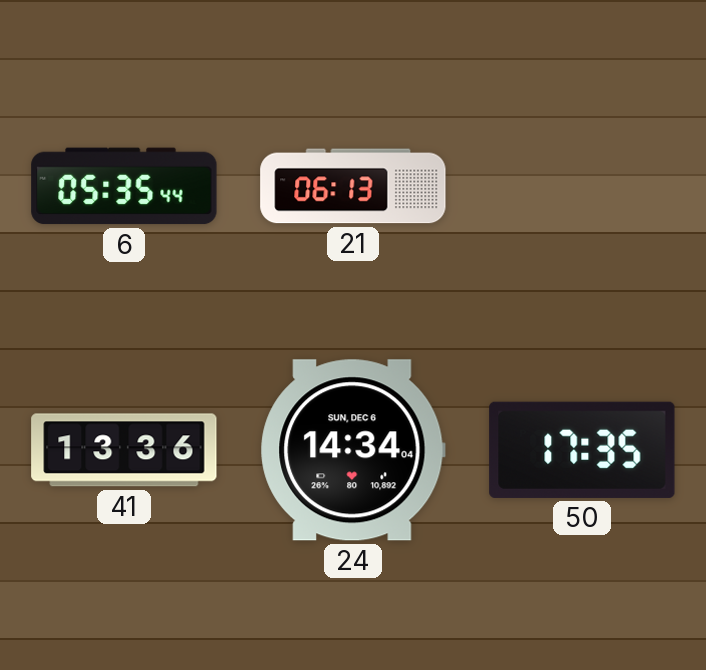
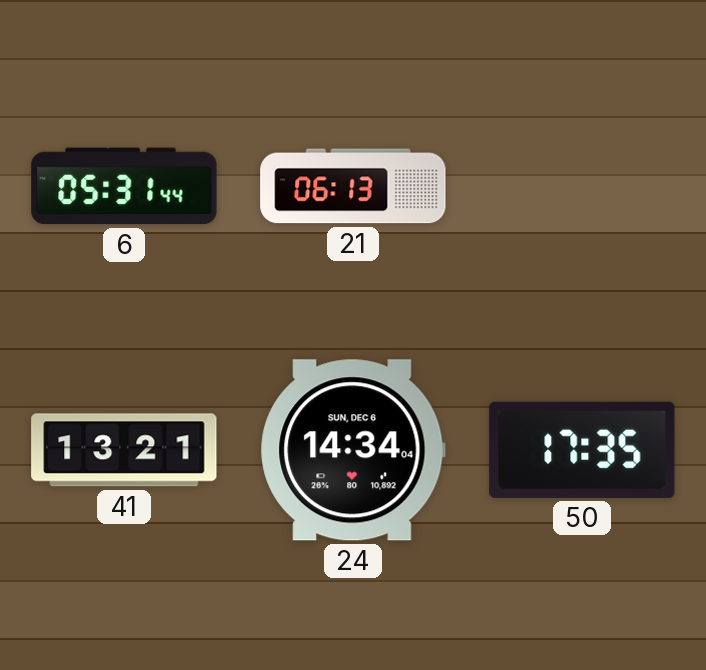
6: 05:35 -> 05:31
41: 13:36 -> 13:21
